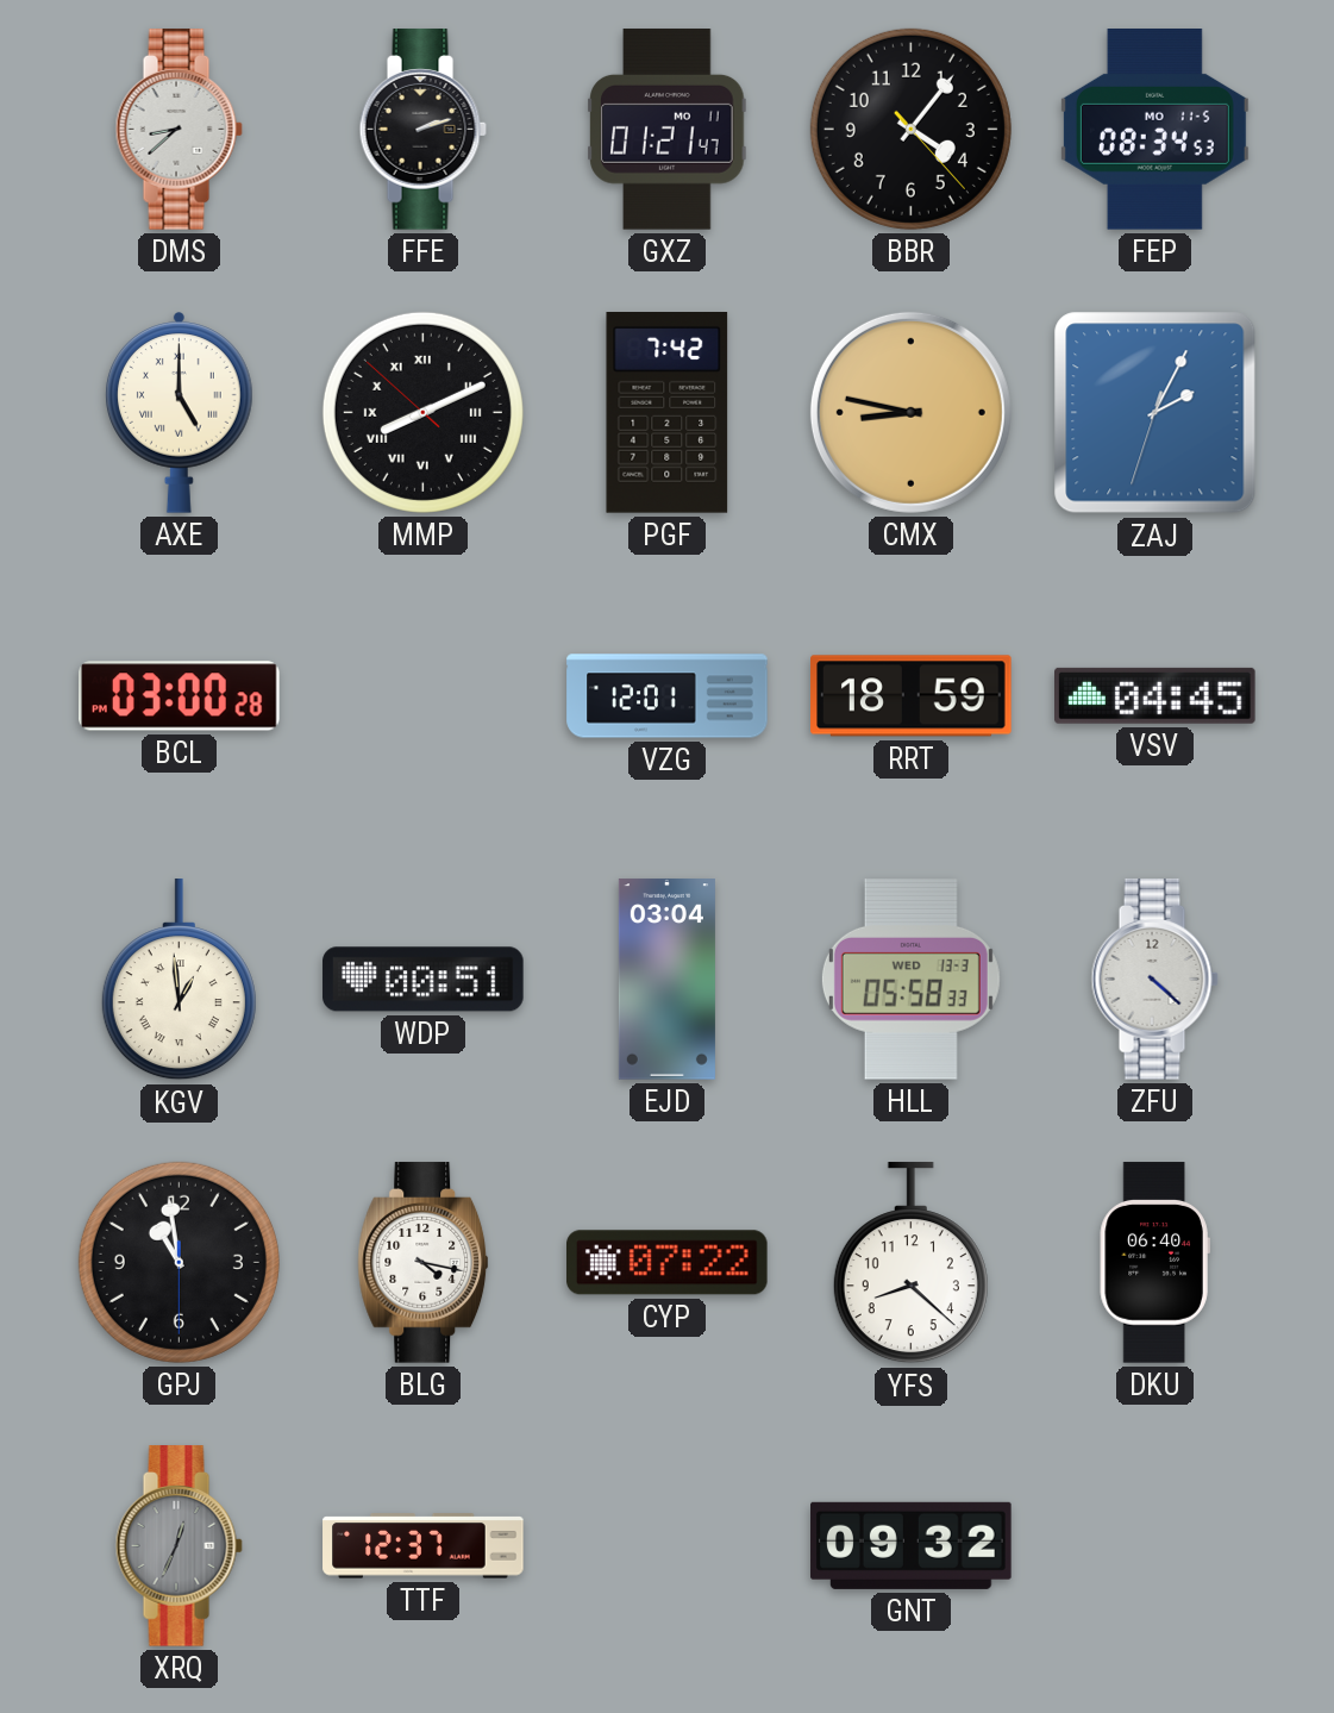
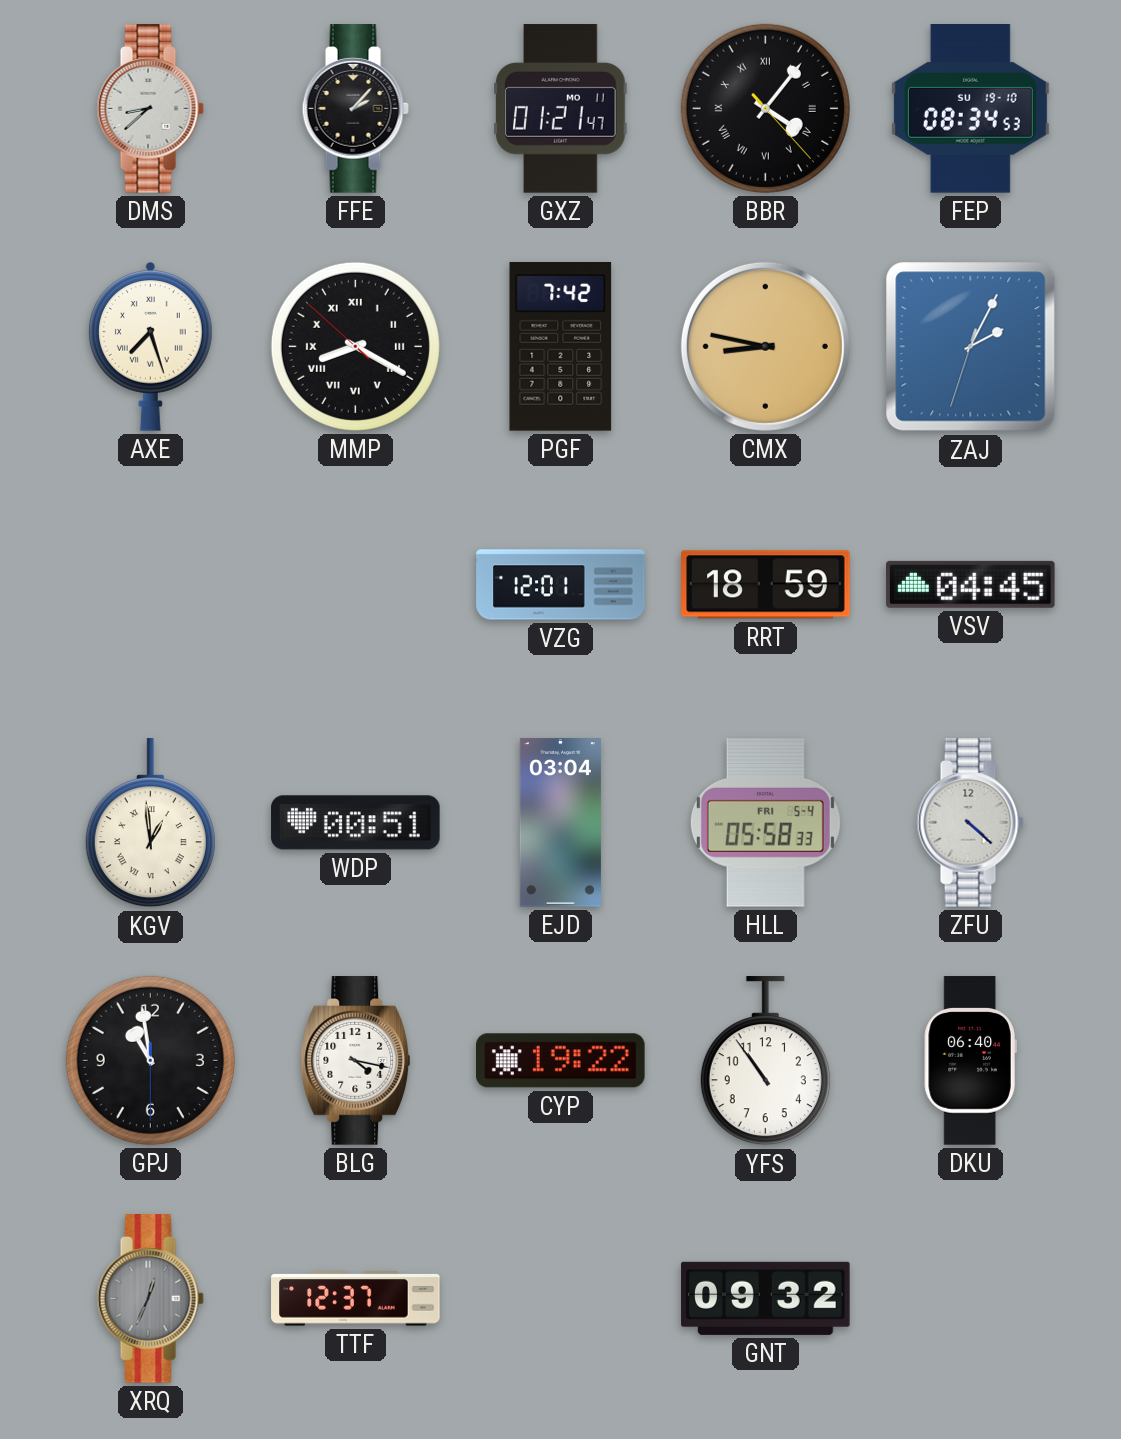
FFE: 2:12 -> 2:07
BBR numerals: Arabic -> Roman
FEP date: MO 11-5 -> SU 19-10
AXE: 5:00 -> 7:27
MMP: 8:10 -> 8:19
BCL: 03:00 -> none
HLL date: WED 13-3 -> FRI 5-4
CYP: 07:22 -> 19:22
YFS: 8:22 -> 10:54
